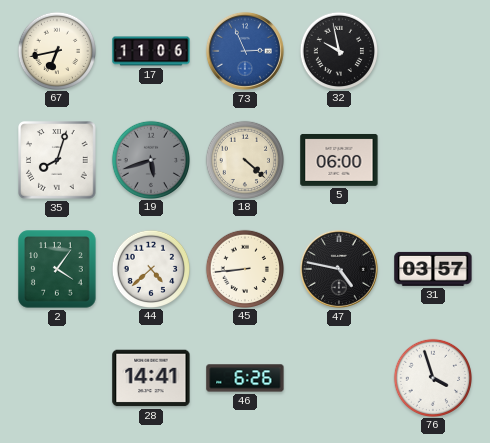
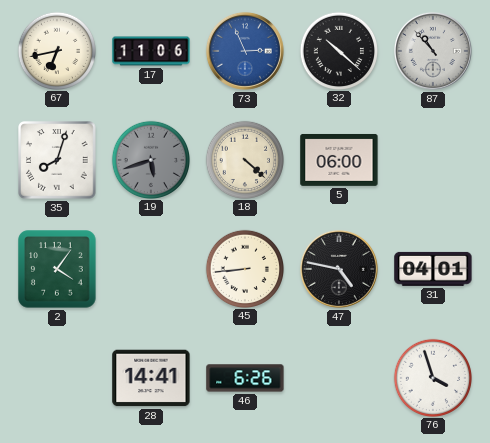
32: 9:58 -> 10:22
87: none -> 10:53
44: 4:38 -> none
31: 03:57 -> 04:01
